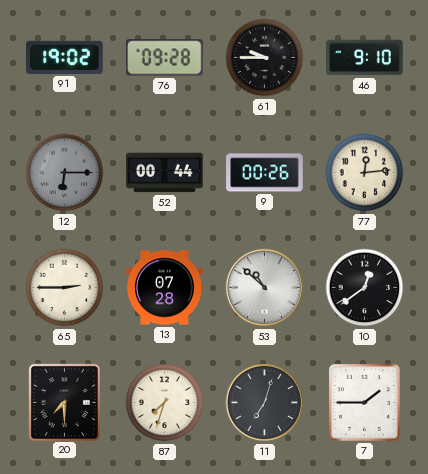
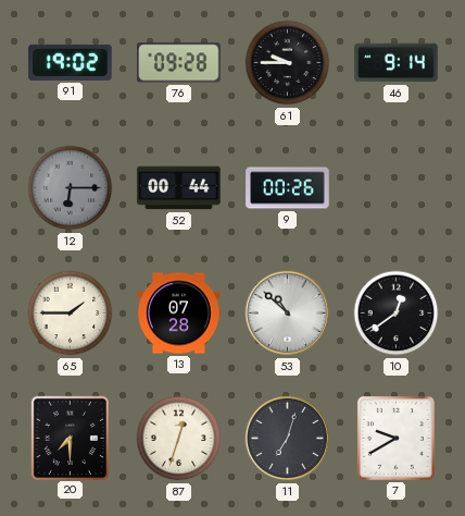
46: 9:10 -> 9:14
77: 12:14 -> none
65: 2:45 -> 1:45
87: 7:33 -> 12:33
7: 1:45 -> 9:40
